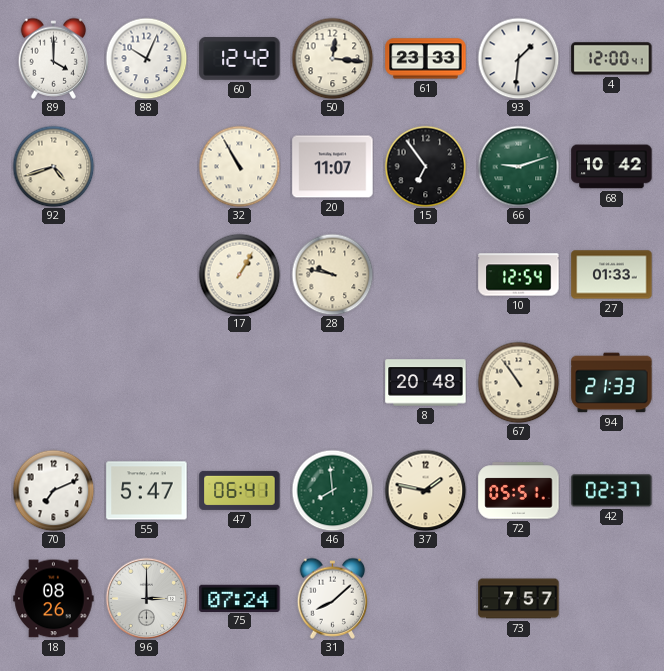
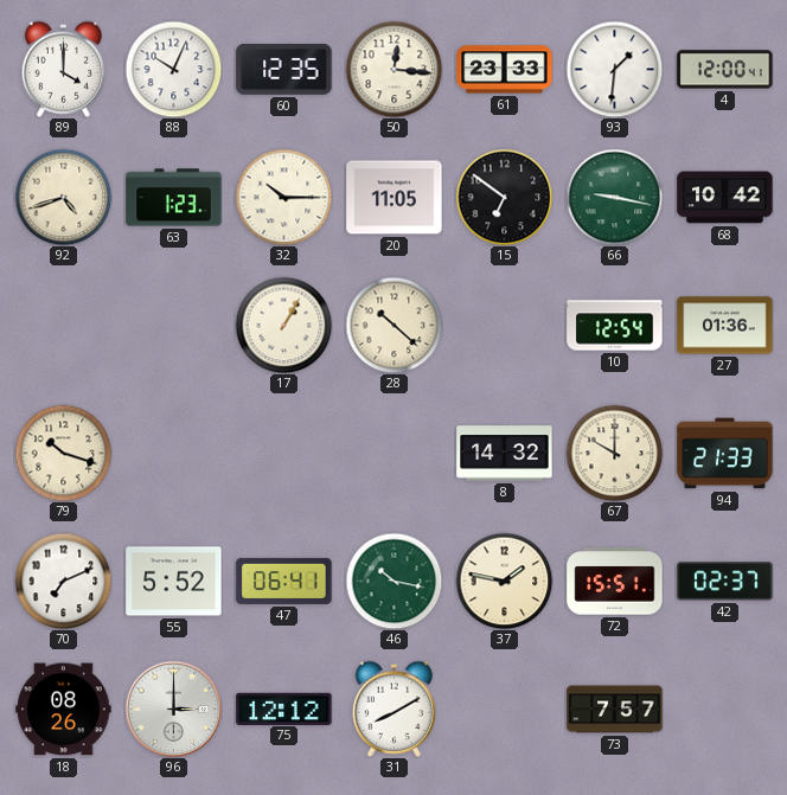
60: 12:42 -> 12:35
63: none -> 1:23
32: 10:55 -> 10:15
20: 11:07 -> 11:05
15: 6:54 -> 6:51
66: 9:12 -> 9:17
28: 9:47 -> 10:22
27: 01:33 -> 01:36
79: none -> 10:18
8: 20:48 -> 14:32
67: 10:54 -> 10:00
55: 5:47 -> 5:52
46: 7:59 -> 10:17
72: 05:51 -> 15:51
75: 07:24 -> 12:12
31: 8:08 -> 8:10
